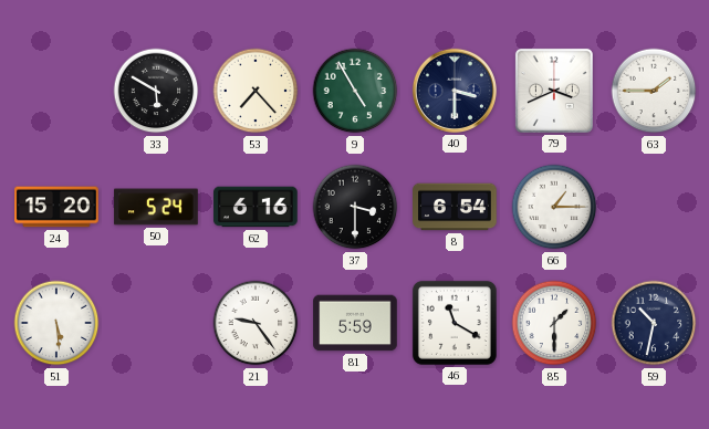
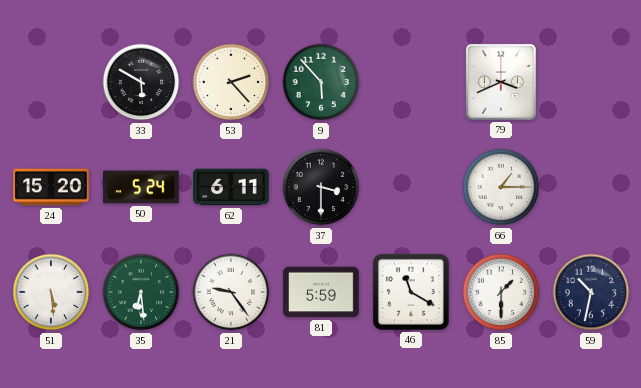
53: 7:23 -> 2:23
9: 4:55 -> 5:53
40: 3:30 -> none
63: 1:45 -> none
62: 6:16 -> 6:11
8: 6:54 -> none
35: none -> 6:29
